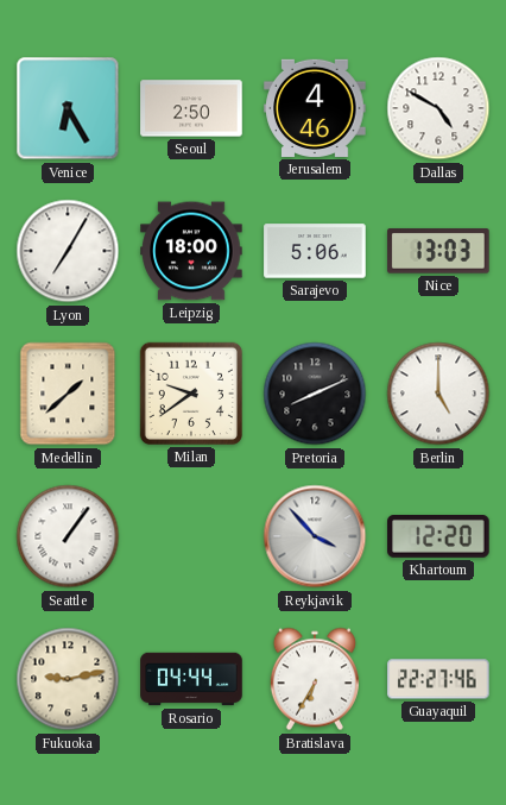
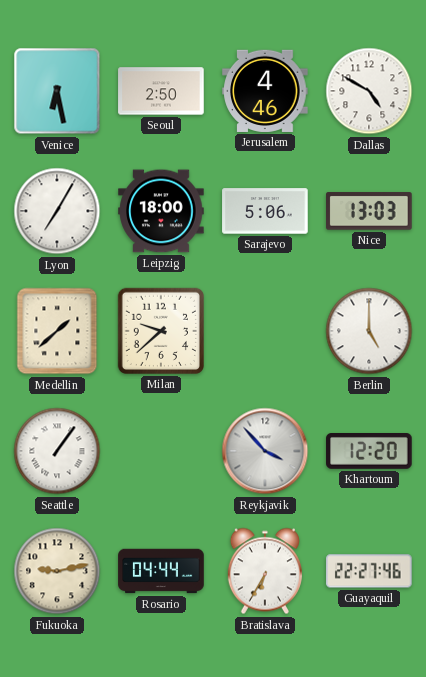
Venice: 6:25 -> 6:28
Milan: 9:39 -> 9:38
Pretoria: 8:11 -> none
